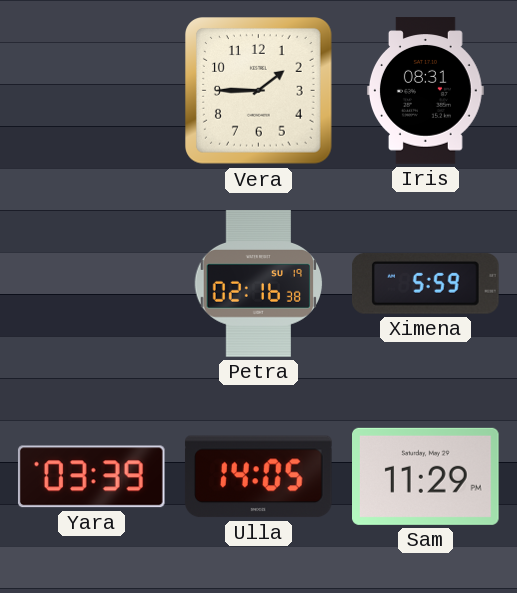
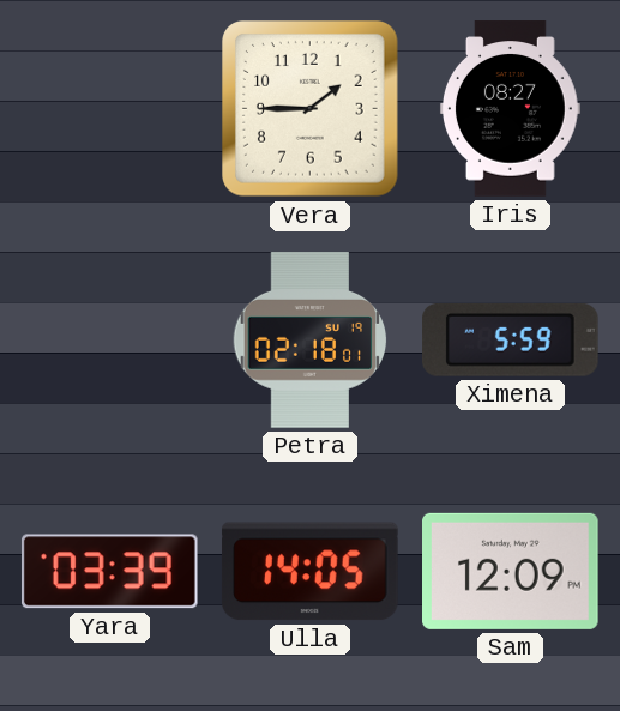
Iris: 08:31 -> 08:27
Petra: 02:16 -> 02:18
Sam: 11:29 -> 12:09
